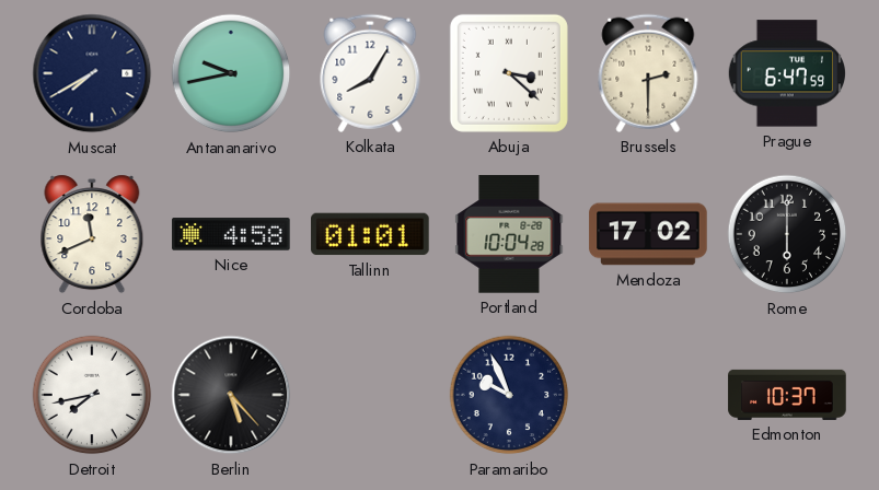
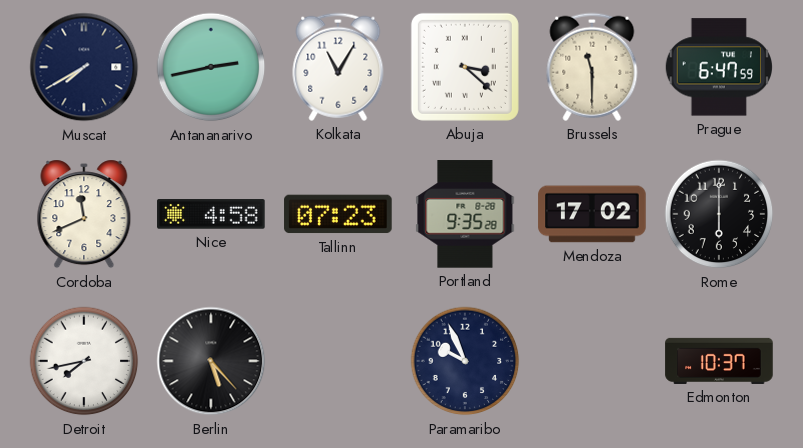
Antananarivo: 9:43 -> 2:43
Kolkata: 8:05 -> 11:05
Brussels: 2:30 -> 11:30
Tallinn: 01:01 -> 07:23
Portland: 10:04 -> 9:35
